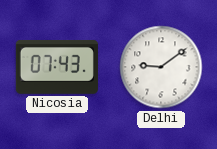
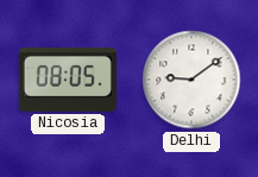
Nicosia: 07:43 -> 08:05
